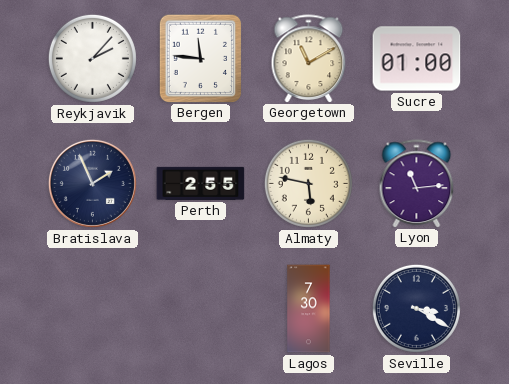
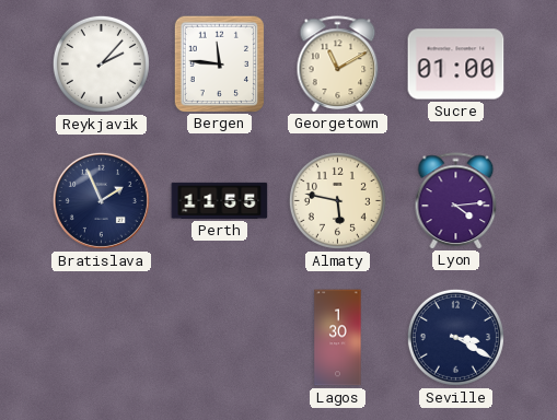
Perth: 2:55 -> 11:55
Lyon: 11:14 -> 4:14
Lagos: 7:30 -> 1:30
